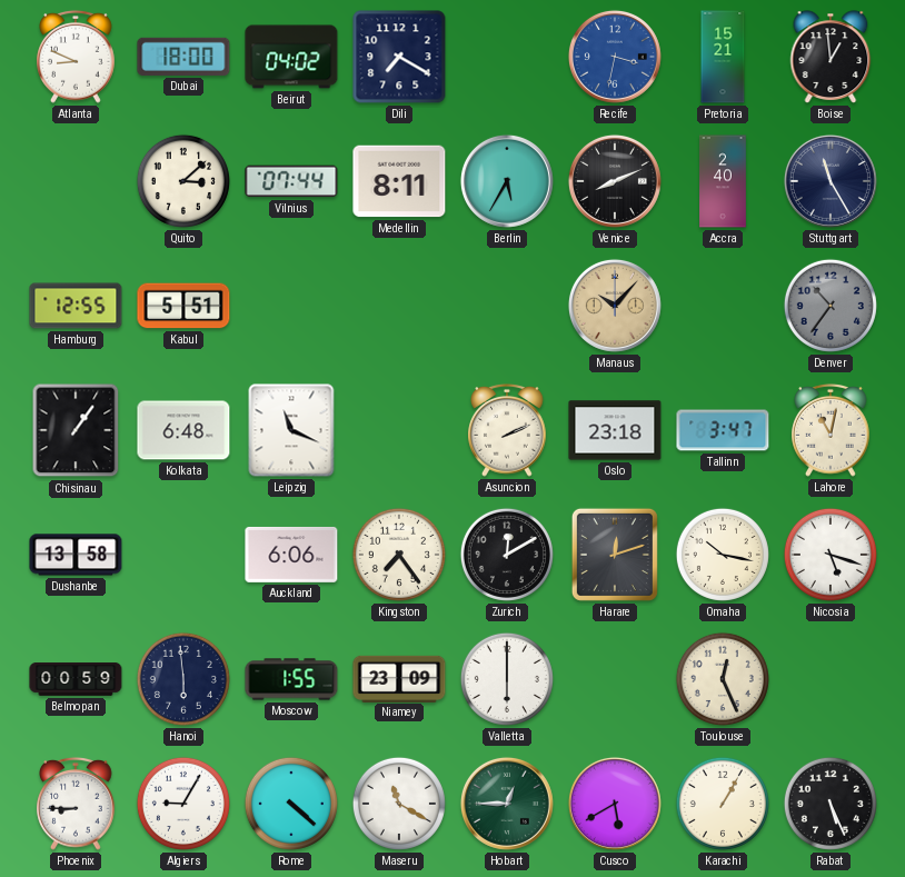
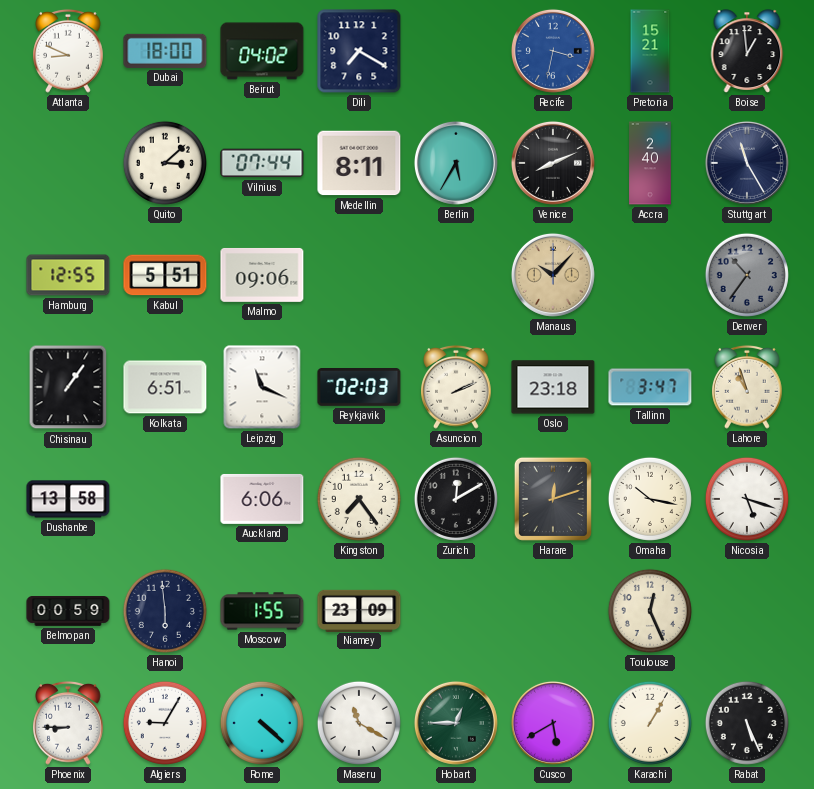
Malmo: none -> 09:06
Kolkata: 6:48 -> 6:51
Reykjavik: none -> 02:03
Lahore: 11:02 -> 10:57
Valletta: 6:00 -> none
